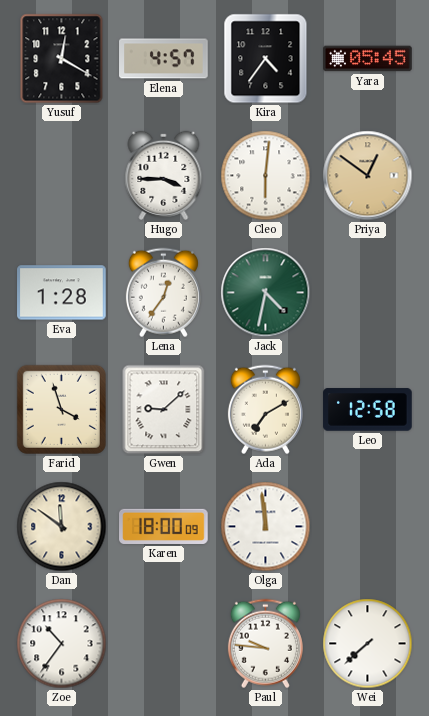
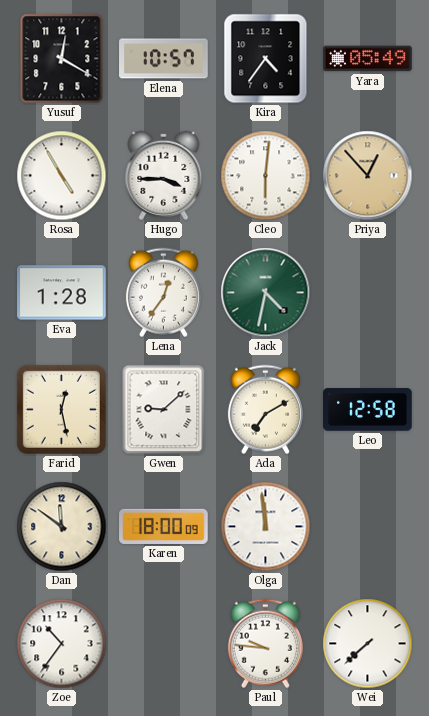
Elena: 4:57 -> 10:57
Yara: 05:45 -> 05:49
Rosa: none -> 4:55
Priya: 12:51 -> 12:53
Farid: 3:57 -> 12:28
